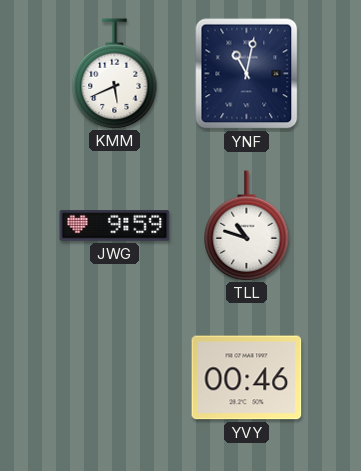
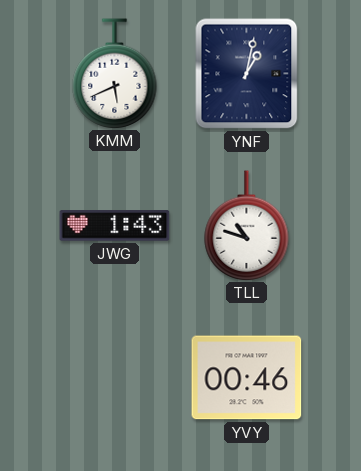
YNF: 11:02 -> 1:02
JWG: 9:59 -> 1:43
